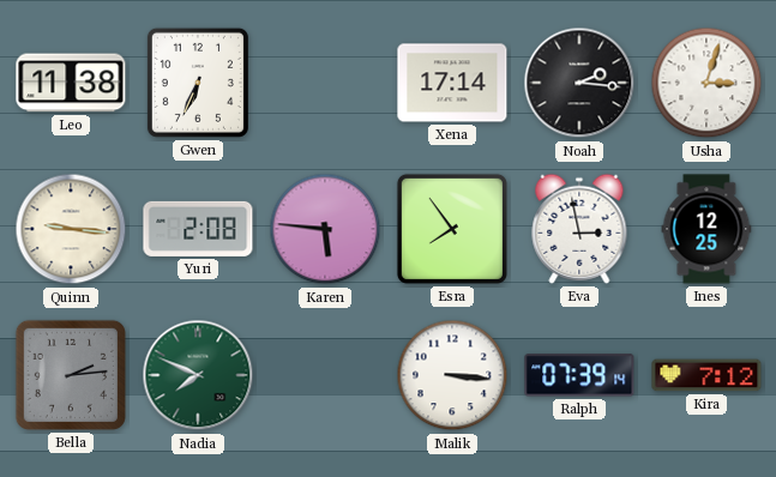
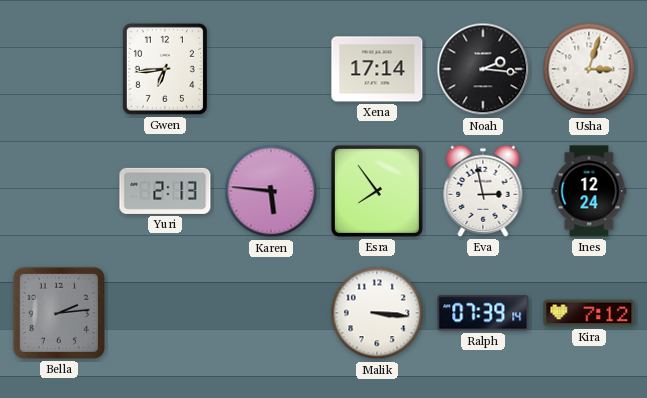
Leo: 11:38 -> none
Gwen: 6:34 -> 6:44
Quinn: 9:16 -> none
Yuri: 2:08 -> 2:13
Ines: 12:25 -> 12:24
Nadia: 7:49 -> none
